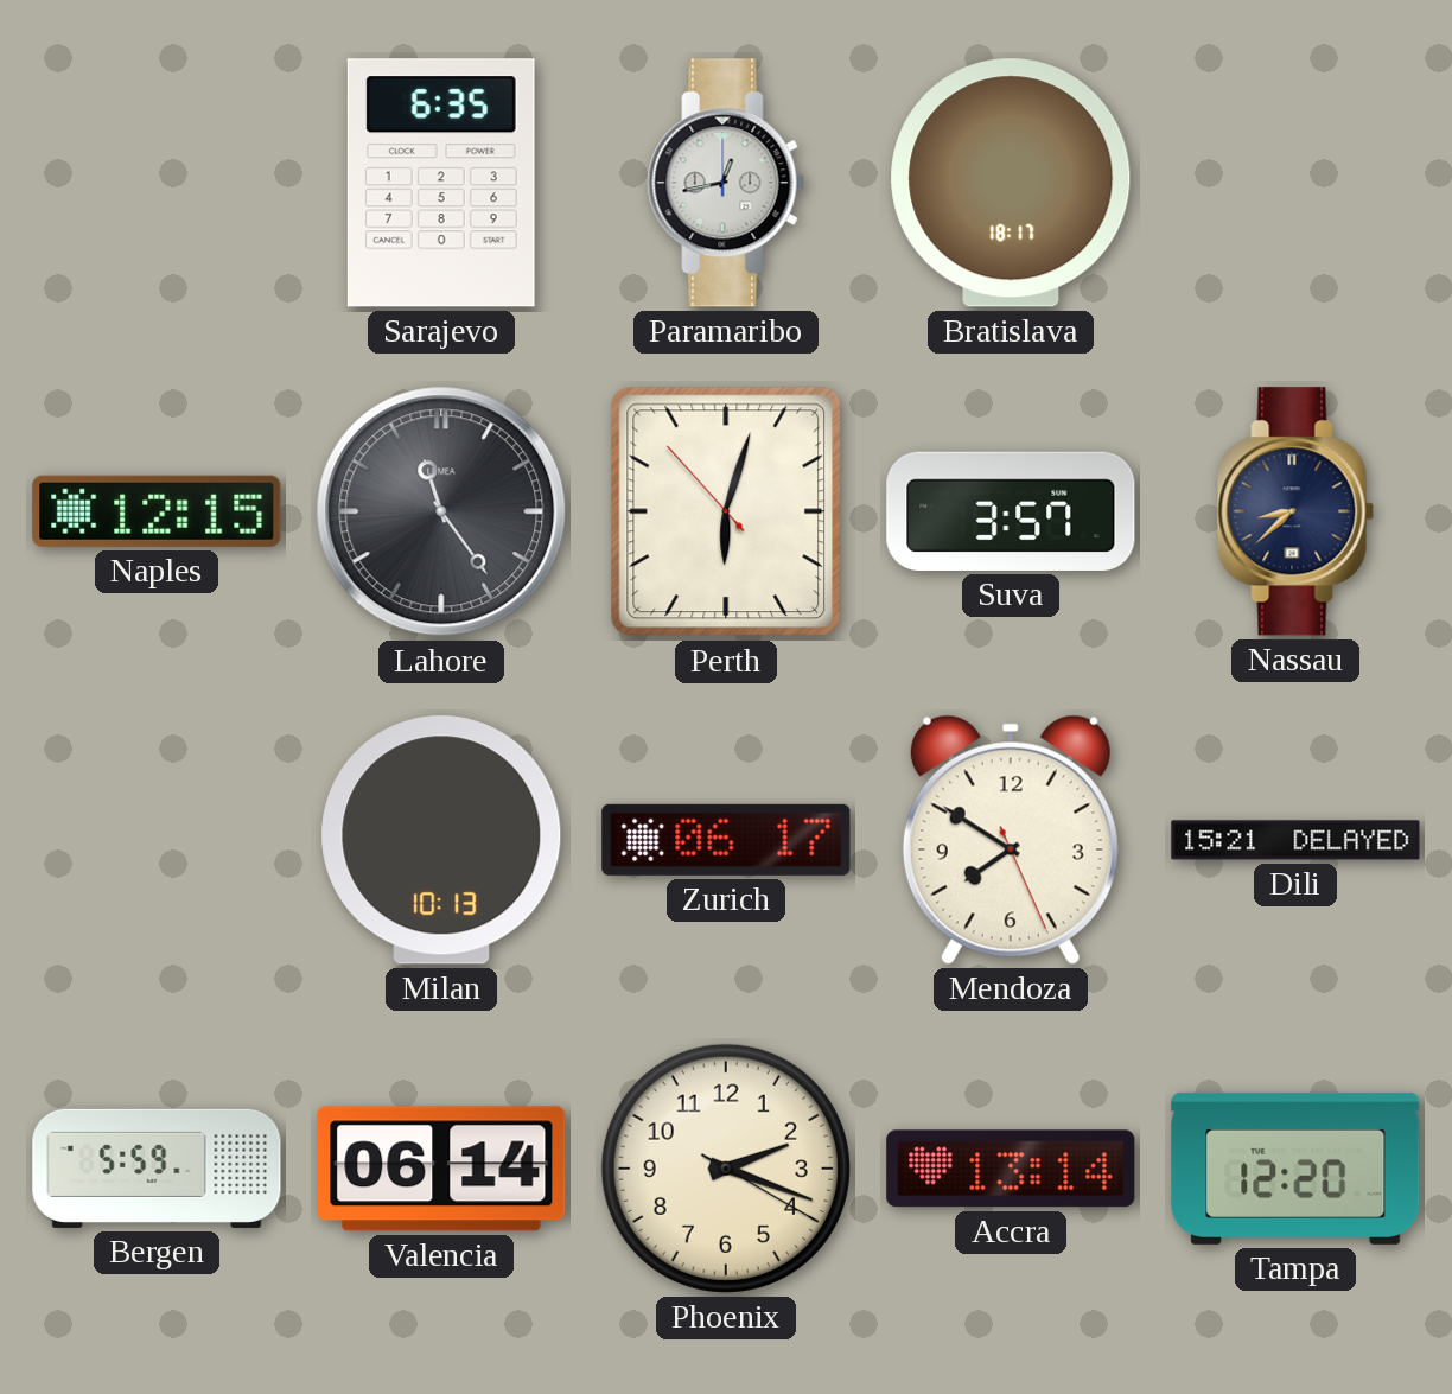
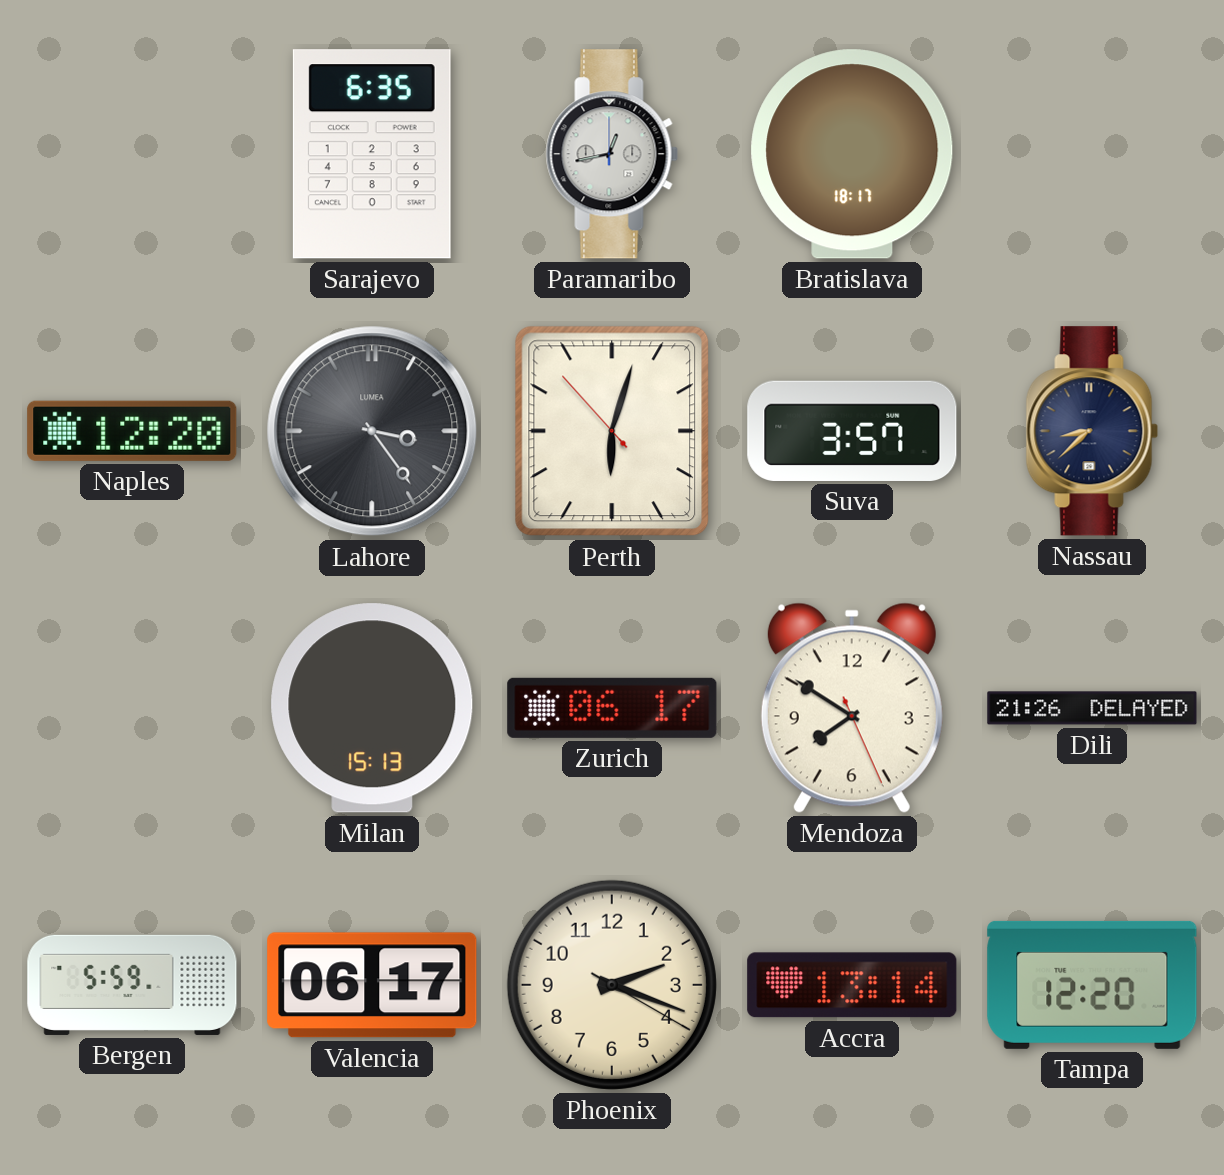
Naples: 12:15 -> 12:20
Lahore: 11:24 -> 3:24
Milan: 10:13 -> 15:13
Dili: 15:21 -> 21:26
Valencia: 06:14 -> 06:17
